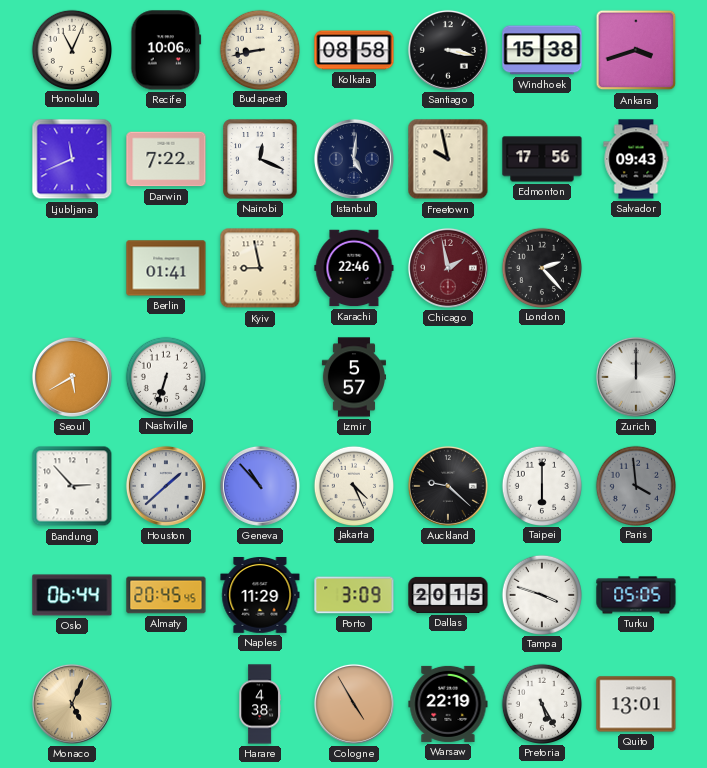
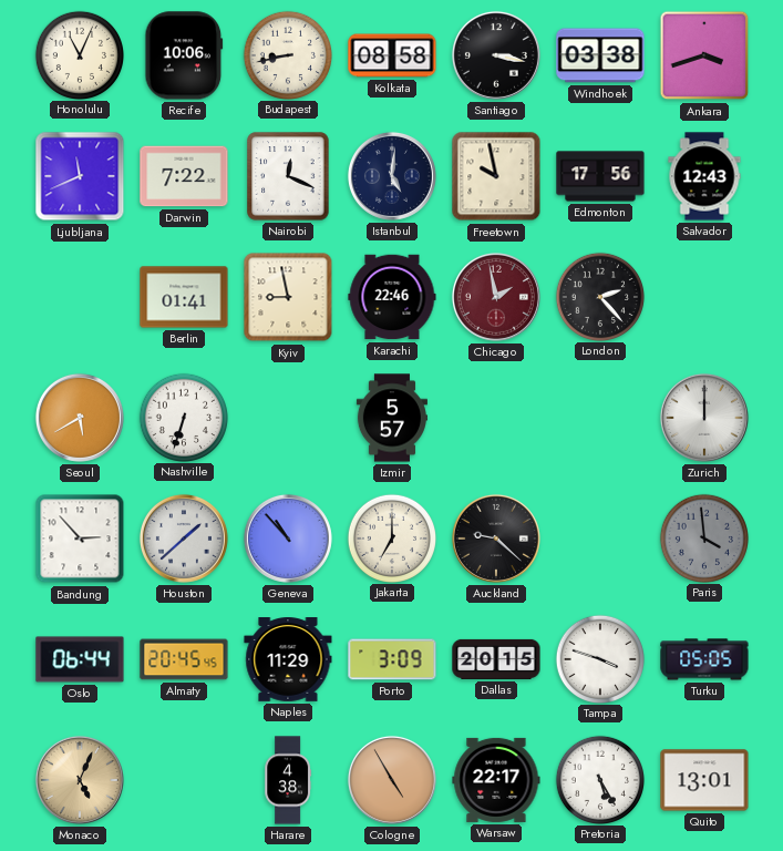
Windhoek: 15:38 -> 03:38
Salvador: 09:43 -> 12:43
Jakarta: 4:26 -> 7:00
Taipei: 6:00 -> none
Warsaw: 22:19 -> 22:17
